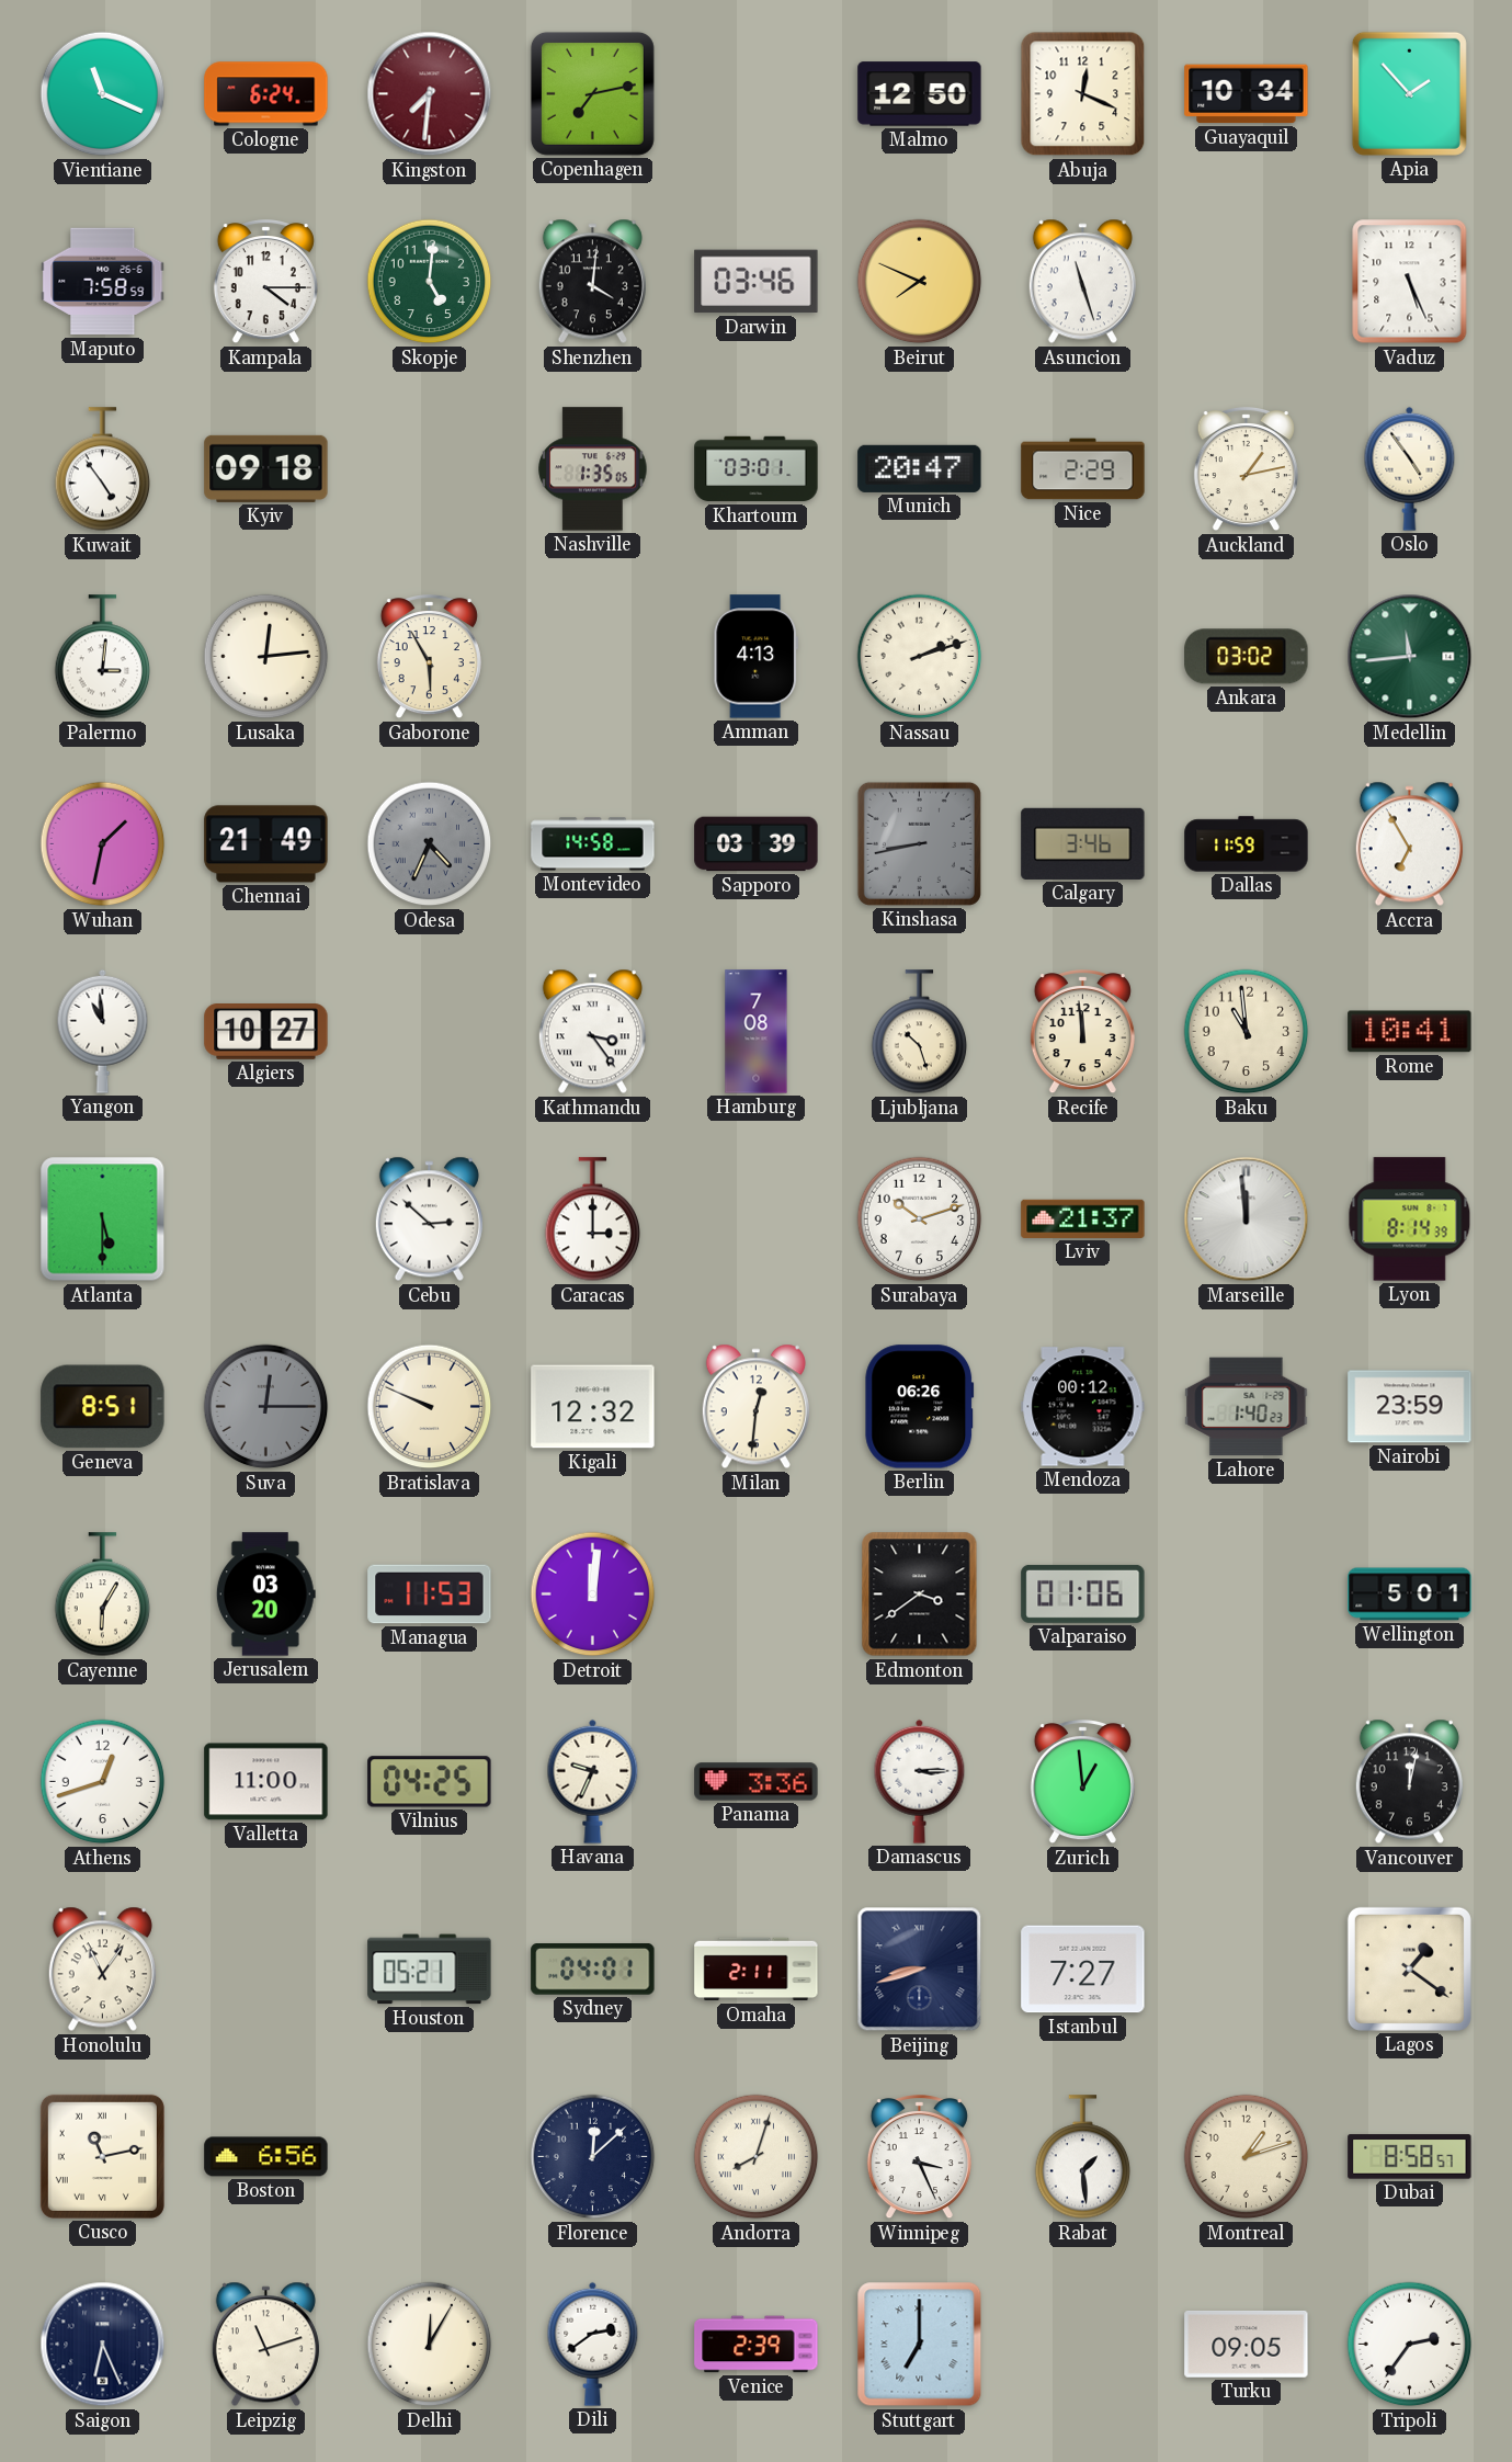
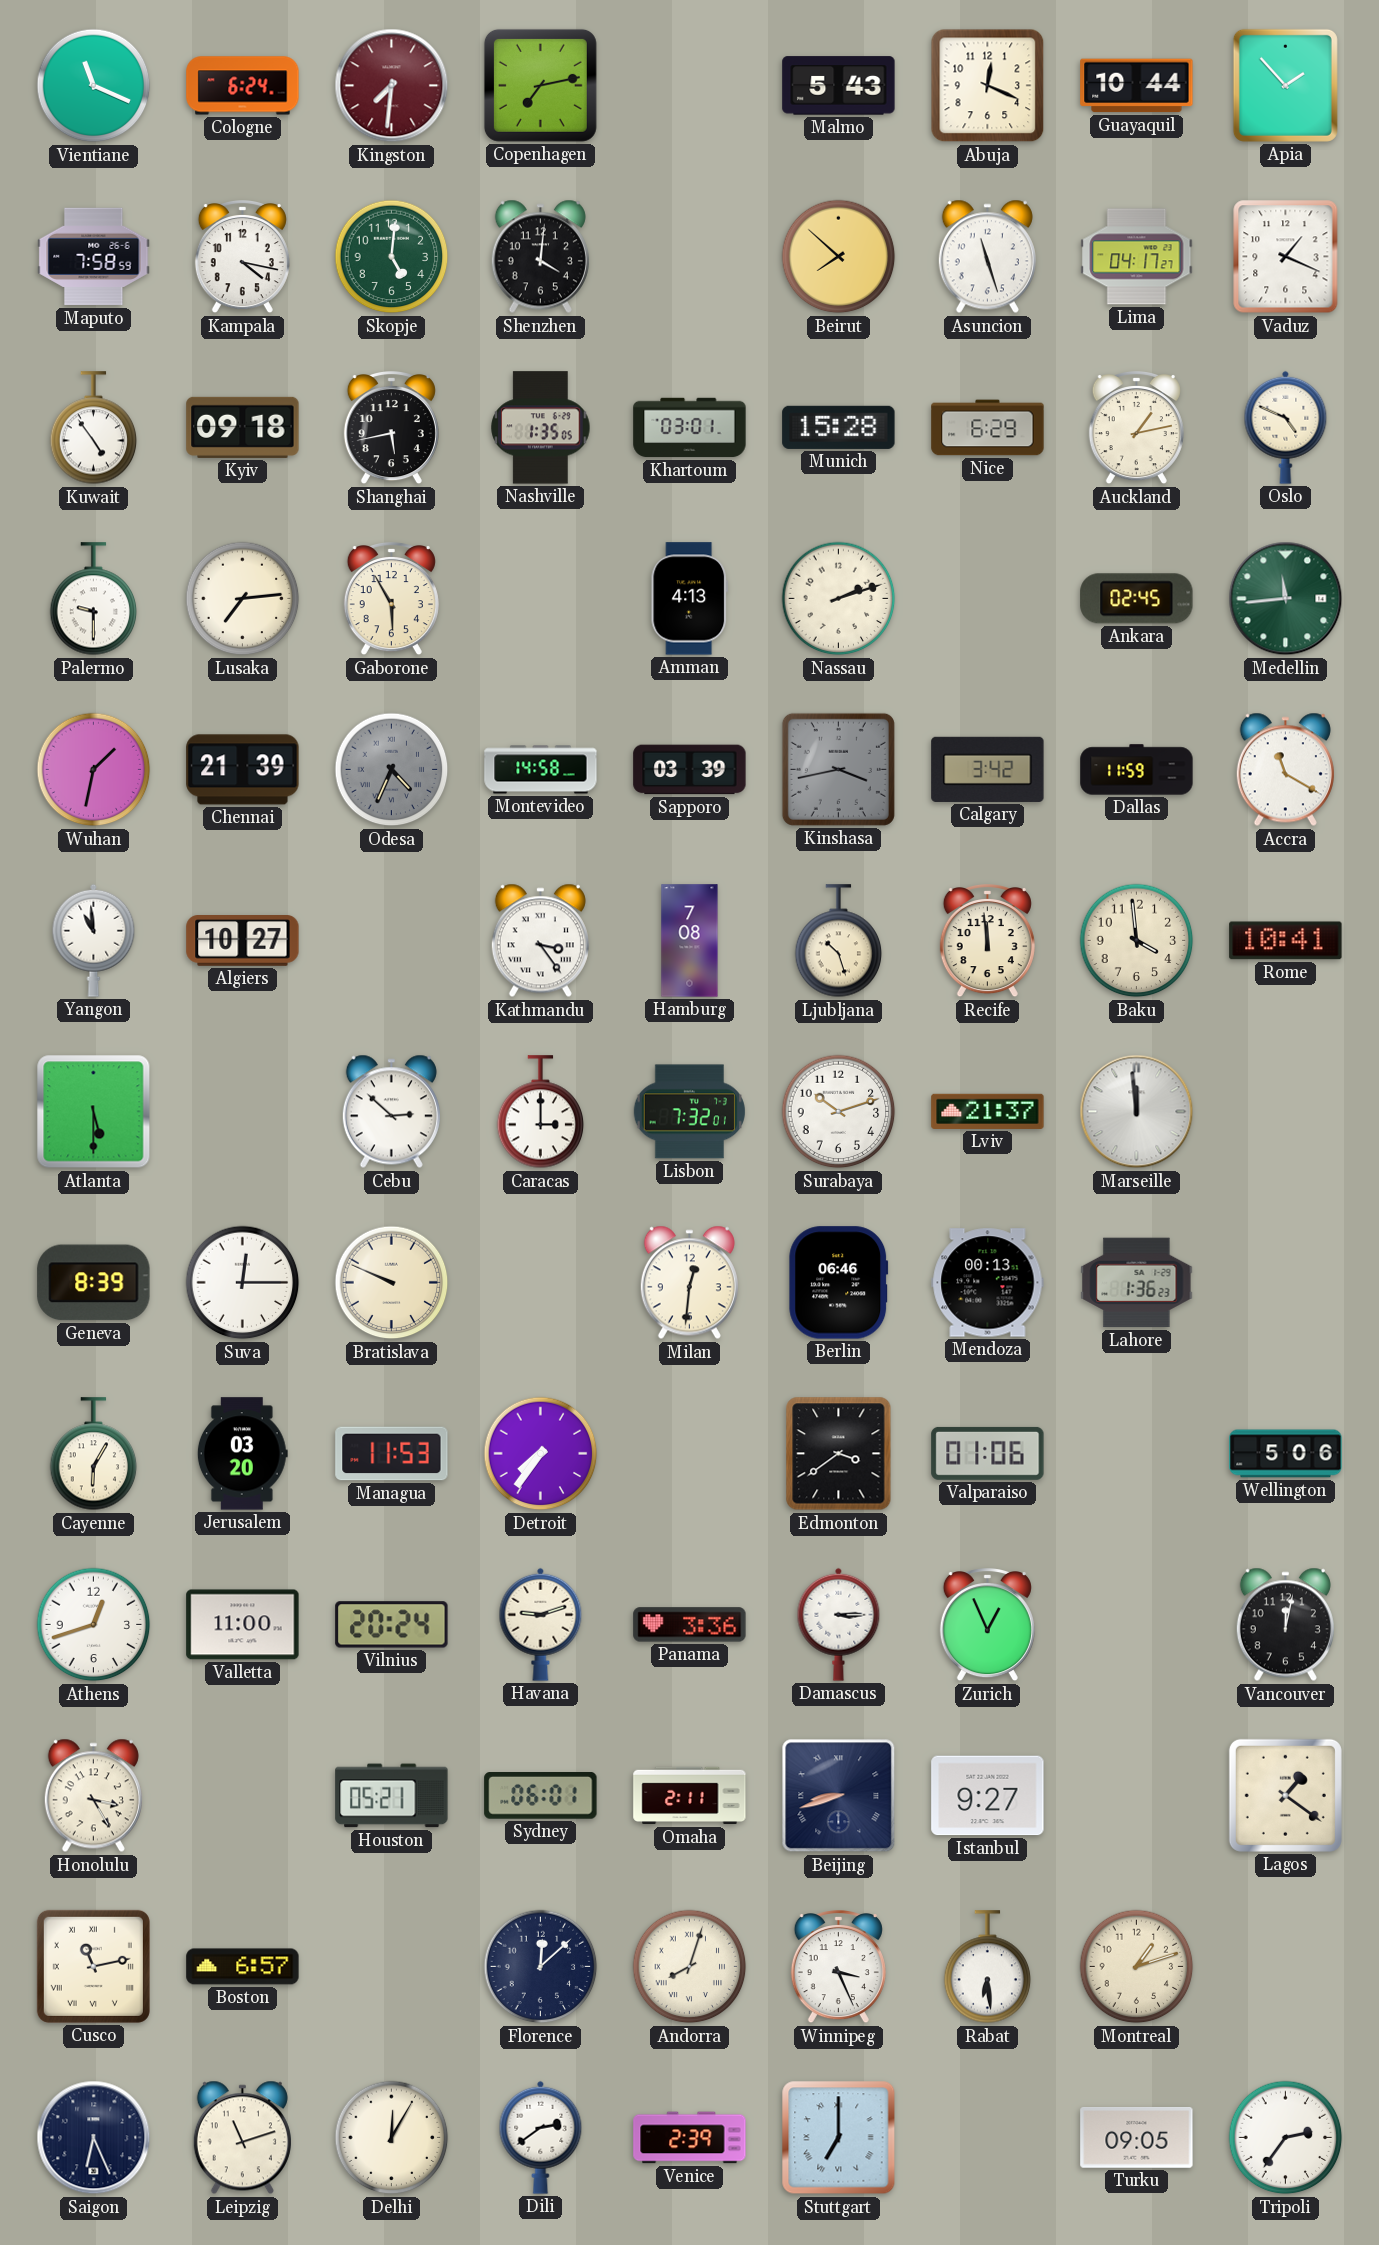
Malmo: 12:50 -> 5:43
Guayaquil: 10:34 -> 10:44
Kampala: 4:15 -> 4:17
Darwin: 03:46 -> none
Beirut: 7:49 -> 7:52
Lima: none -> 04:17
Vaduz: 5:26 -> 1:19
Shanghai: none -> 5:43
Munich: 20:47 -> 15:28
Nice: 2:29 -> 6:29
Oslo: 4:54 -> 4:49
Palermo: 3:01 -> 9:30
Lusaka: 12:14 -> 7:14
Ankara: 03:02 -> 02:45
Chennai: 21:49 -> 21:39
Kinshasa: 8:43 -> 3:43
Calgary: 3:46 -> 3:42
Accra: 6:55 -> 11:20
Baku: 10:59 -> 3:59
Lisbon: none -> 7:32
Lyon: 8:14 -> none
Geneva: 8:51 -> 8:39
Suva dial: grey -> white
Kigali: 12:32 -> none
Berlin: 06:26 -> 06:46
Mendoza: 00:12 -> 00:13
Lahore: 1:40 -> 1:36
Nairobi: 23:59 -> none
Detroit: 12:01 -> 7:36
Wellington: 5:01 -> 5:06
Vilnius: 04:25 -> 20:24
Havana: 9:34 -> 9:12
Zurich: 12:59 -> 12:56
Honolulu: 11:06 -> 3:25
Sydney: 04:01 -> 06:01
Istanbul: 7:27 -> 9:27
Boston: 6:56 -> 6:57
Rabat: 1:29 -> 6:29
Dubai: 8:58 -> none
